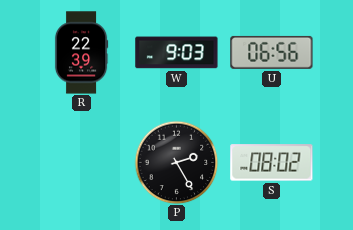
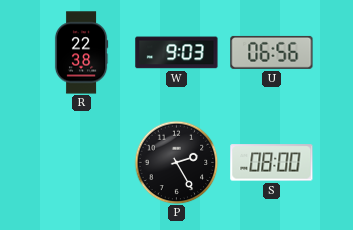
R: 22:39 -> 22:38
S: 08:02 -> 08:00
